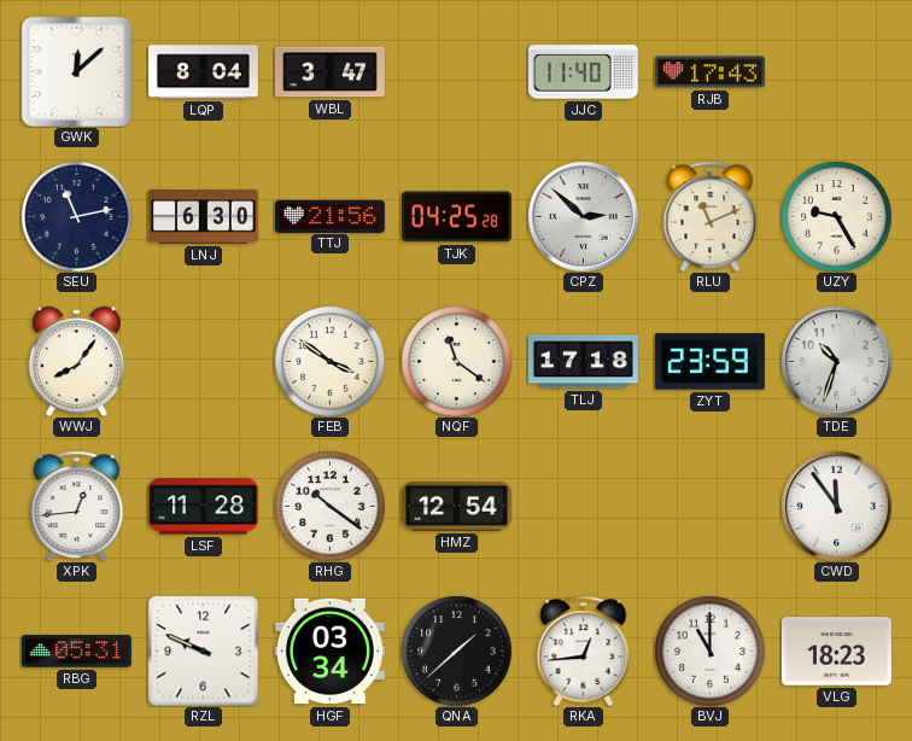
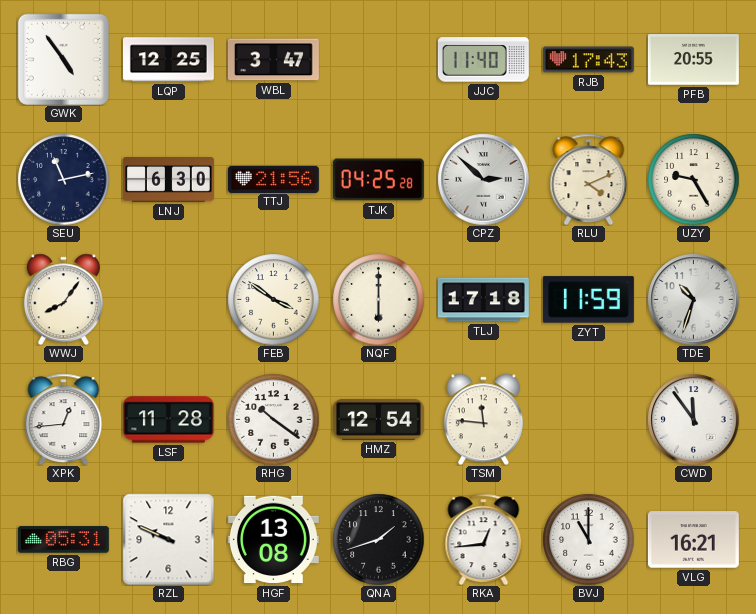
GWK: 12:08 -> 4:54
LQP: 8:04 -> 12:25
PFB: none -> 20:55
RLU: 11:11 -> 4:11
NQF: 11:21 -> 6:00
ZYT: 23:59 -> 11:59
TSM: none -> 11:46
HGF: 03:34 -> 13:08
QNA: 1:38 -> 1:42
VLG: 18:23 -> 16:21
